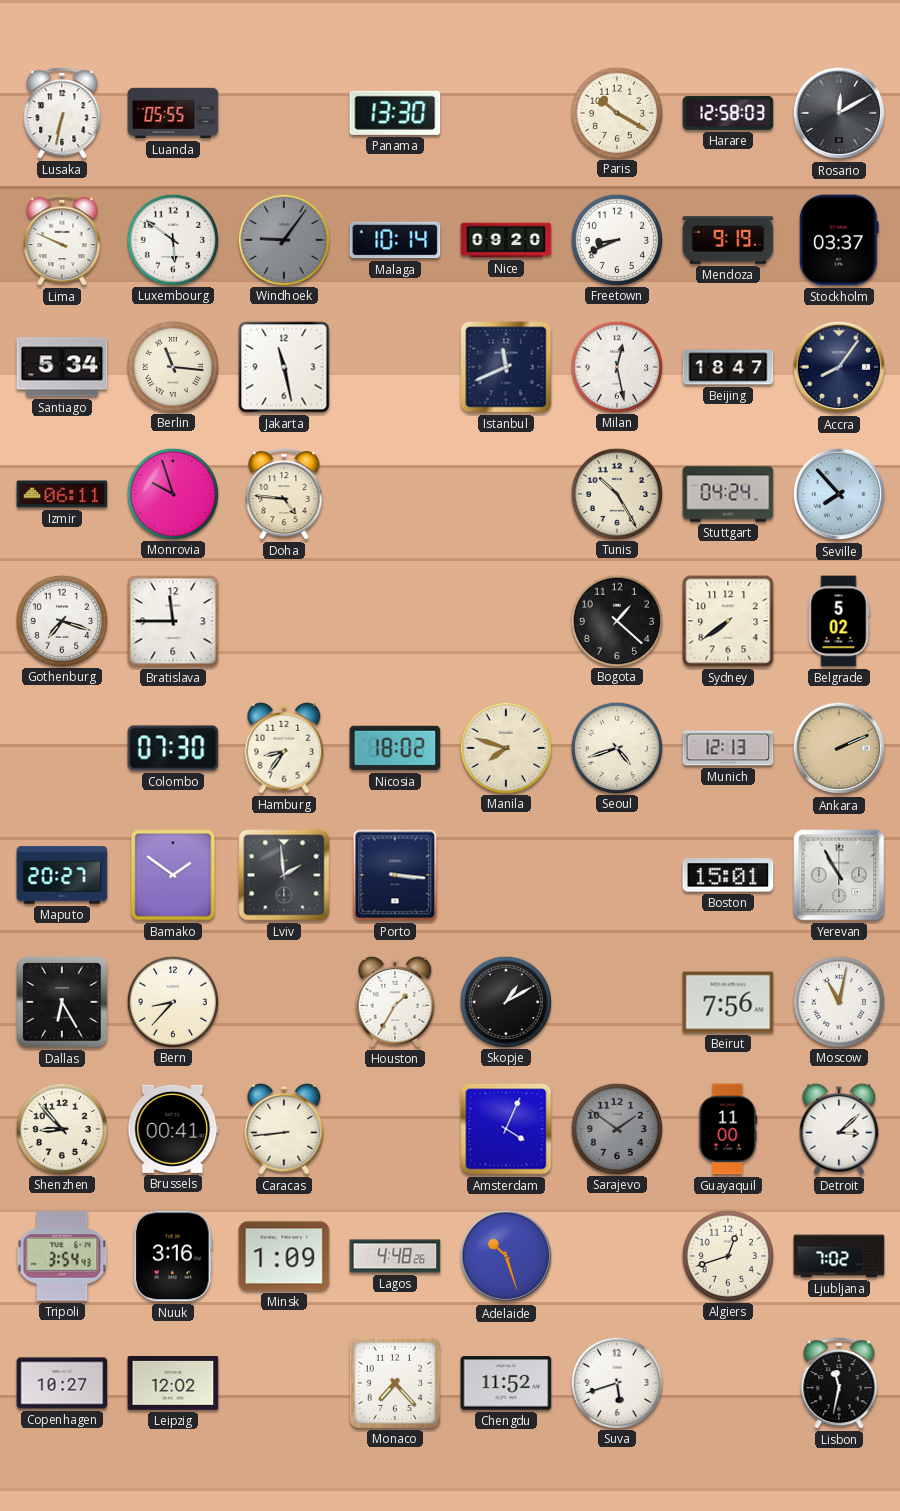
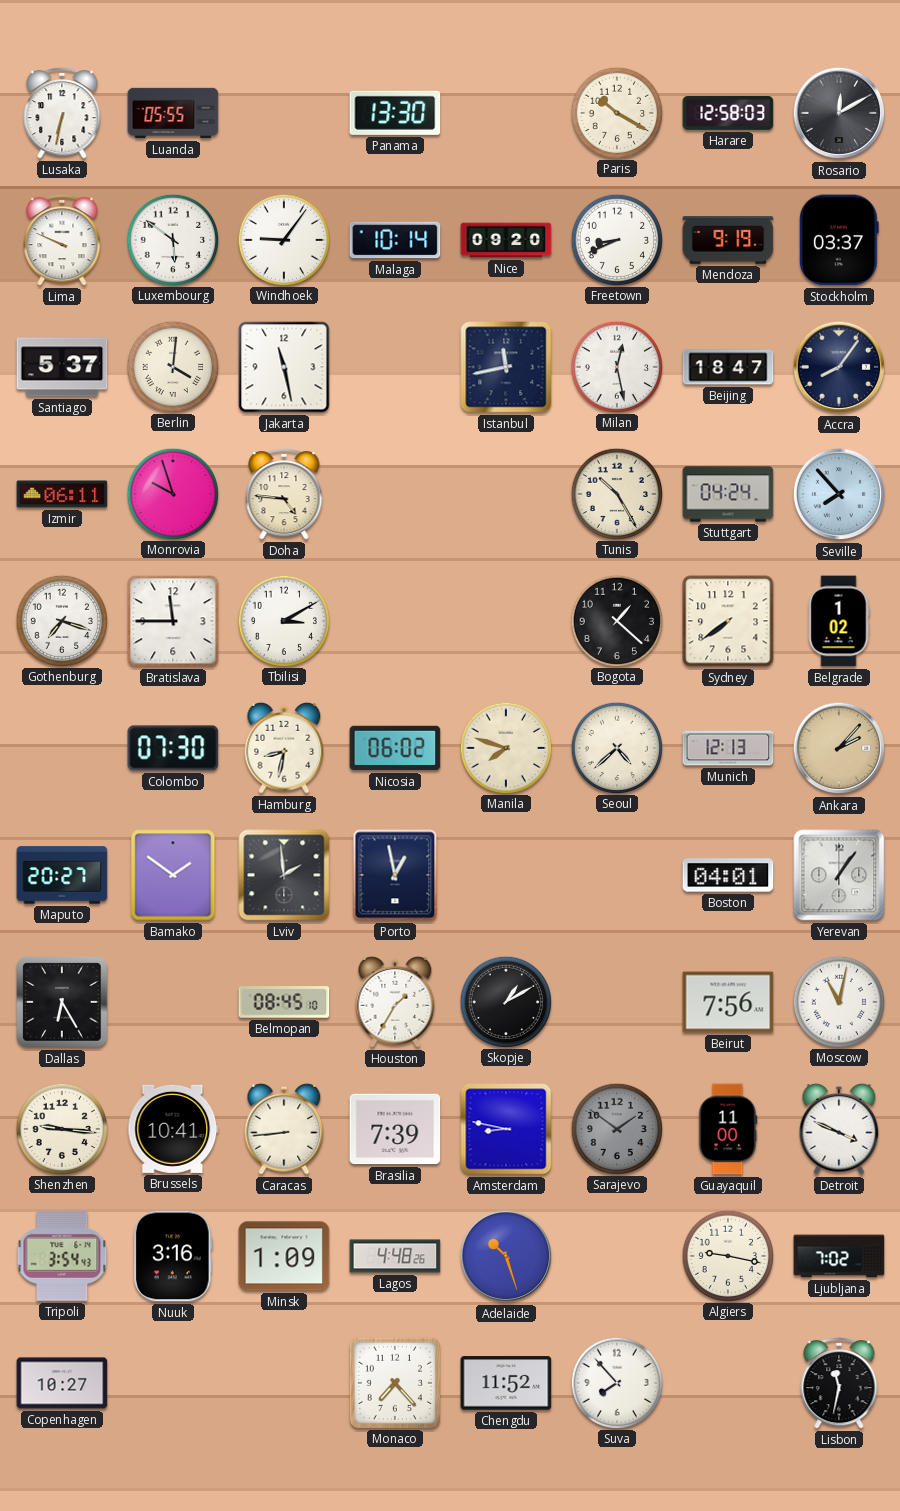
Windhoek dial: grey -> white
Santiago: 5:34 -> 5:37
Berlin: 11:16 -> 4:01
Istanbul: 11:41 -> 11:43
Tbilisi: none -> 3:10
Belgrade: 5:02 -> 1:02
Hamburg: 8:36 -> 8:32
Nicosia: 18:02 -> 06:02
Seoul: 4:42 -> 4:38
Ankara: 2:11 -> 2:07
Porto: 3:16 -> 12:58
Boston: 15:01 -> 04:01
Yerevan: 10:55 -> 1:06
Bern: 8:37 -> none
Belmopan: none -> 08:45
Shenzhen: 8:53 -> 9:16
Brussels: 00:41 -> 10:41
Brasilia: none -> 7:39
Amsterdam: 4:04 -> 8:47
Detroit: 3:08 -> 3:49
Algiers: 12:42 -> 9:17
Leipzig: 12:02 -> none
Suva: 5:42 -> 7:53
